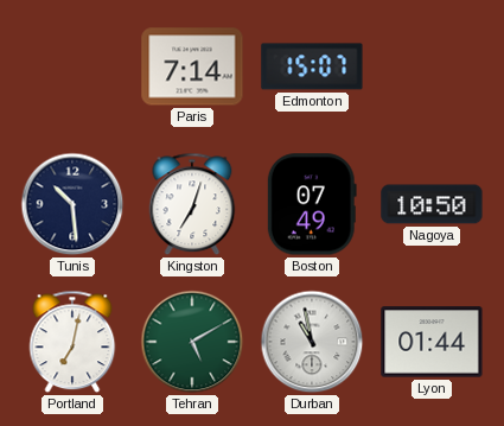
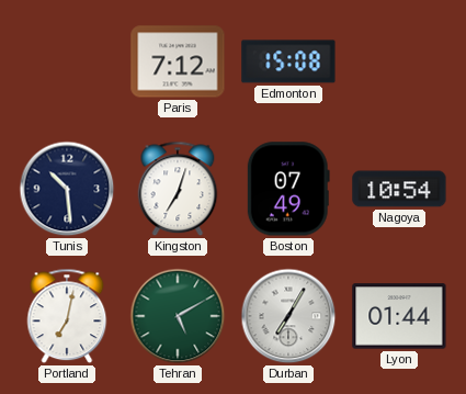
Paris: 7:14 -> 7:12
Edmonton: 15:07 -> 15:08
Nagoya: 10:50 -> 10:54
Durban: 10:58 -> 7:05
